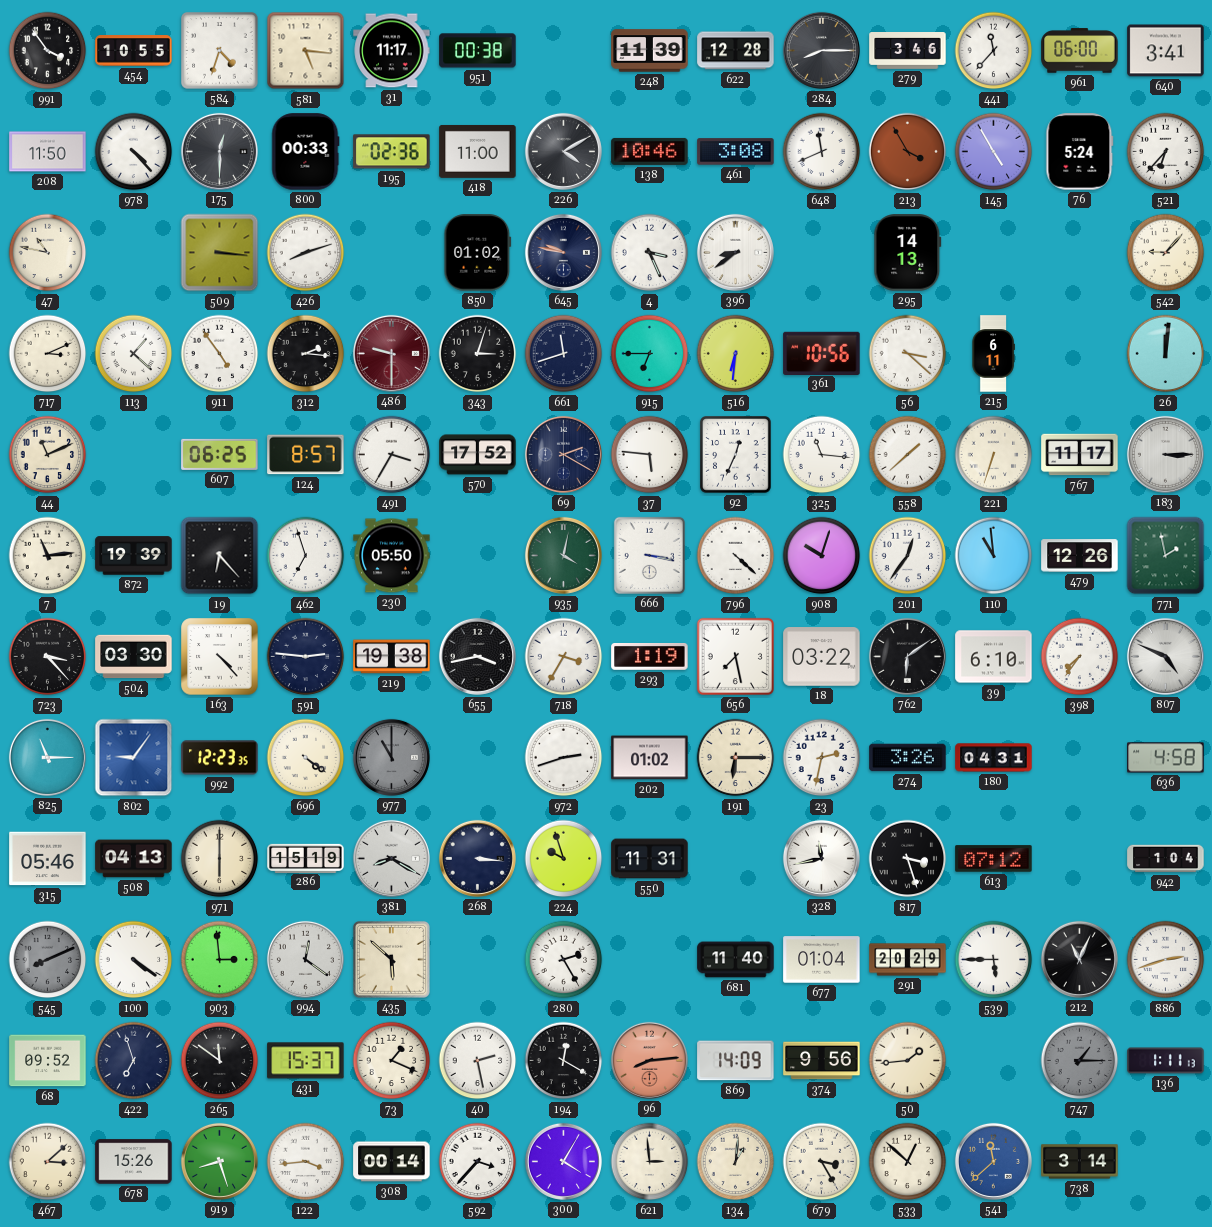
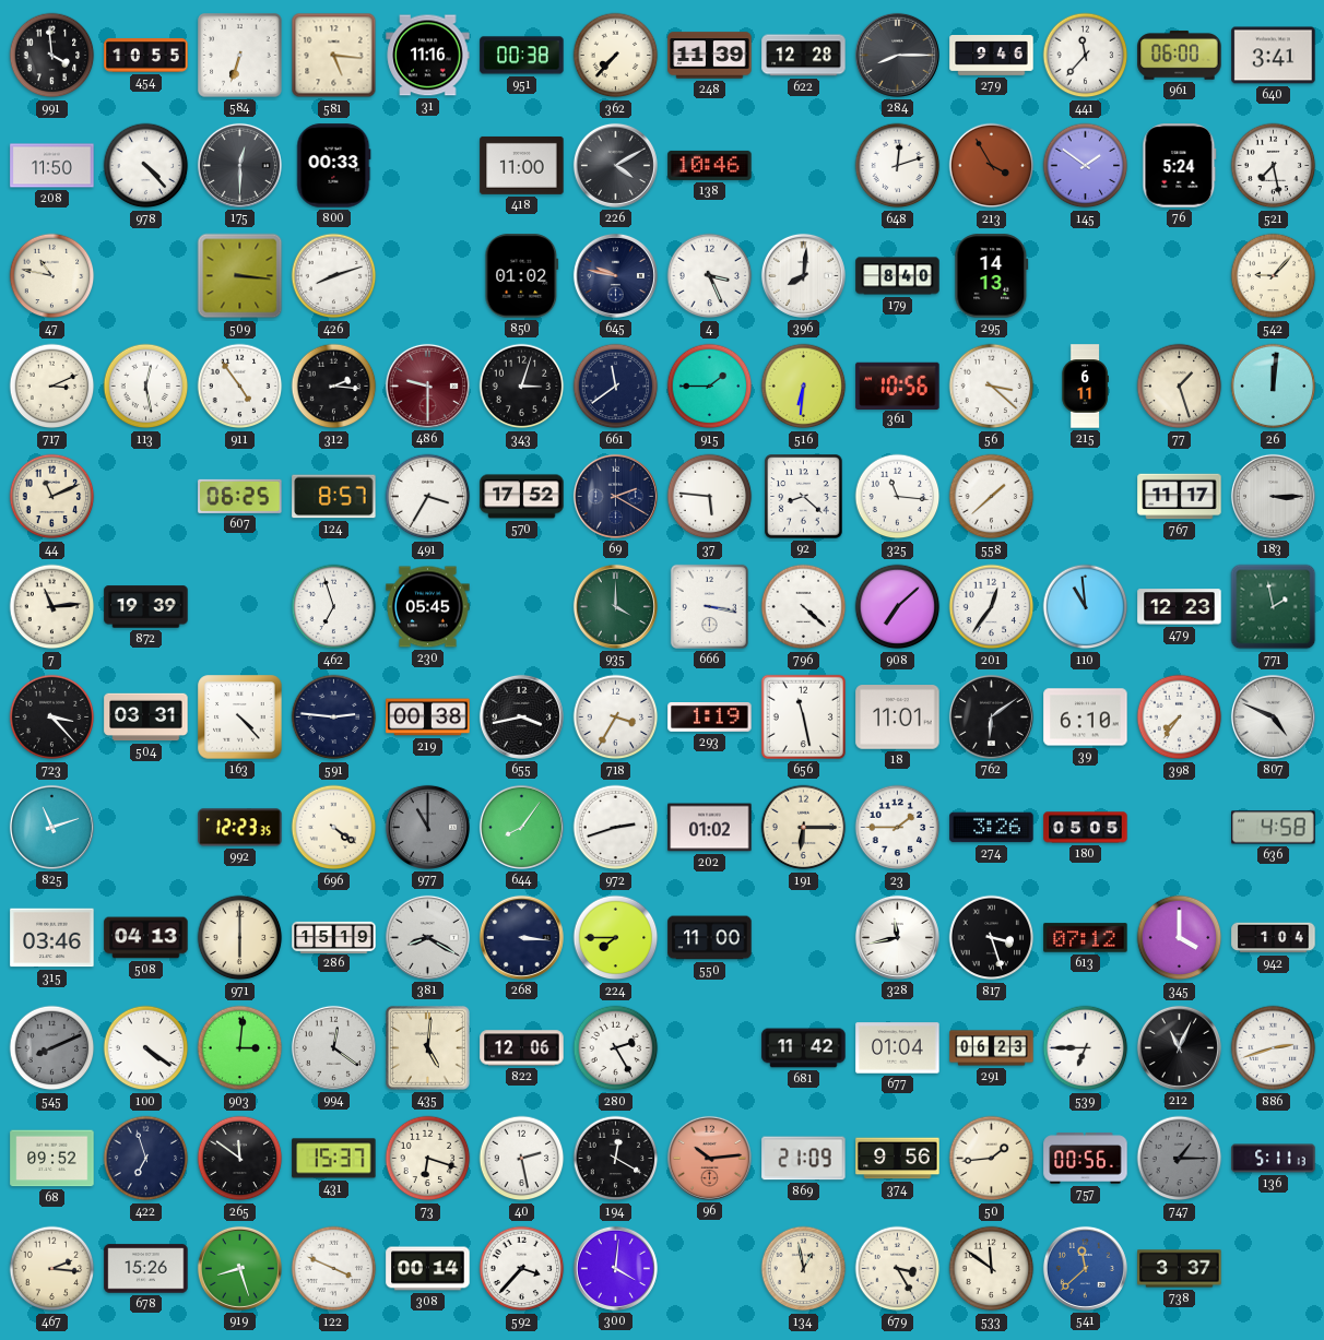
991: 3:54 -> 3:59
584: 4:33 -> 6:33
31: 11:17 -> 11:16
362: none -> 7:37
279: 3:46 -> 9:46
195: 02:36 -> none
461: 3:08 -> none
648: 11:41 -> 12:12
145: 4:55 -> 1:51
521: 6:37 -> 7:28
396: 8:39 -> 8:01
179: none -> 8:40
113: 1:22 -> 12:28
661: 11:42 -> 11:39
915: 6:45 -> 1:45
77: none -> 1:27
92: 12:34 -> 8:22
221: 6:33 -> none
19: 6:23 -> none
230: 05:50 -> 05:45
935: 4:02 -> 4:00
908: 10:03 -> 7:08
479: 12:26 -> 12:23
504: 03:30 -> 03:31
219: 19:38 -> 00:38
656: 7:28 -> 11:28
18: 03:22 -> 11:01
825: 11:15 -> 11:12
802: 9:06 -> none
644: none -> 8:06
23: 2:32 -> 1:45
180: 04:31 -> 05:05
315: 05:46 -> 03:46
224: 9:57 -> 7:45
550: 11:31 -> 11:00
345: none -> 4:00
903: 2:59 -> 3:01
435: 5:52 -> 5:01
822: none -> 12:06
681: 11:40 -> 11:42
291: 20:29 -> 06:23
539: 5:45 -> 6:45
73: 1:19 -> 6:18
96: 8:14 -> 10:14
869: 14:09 -> 21:09
757: none -> 00:56
136: 1:11 -> 5:11
467: 3:08 -> 2:16
122: 3:44 -> 3:49
300: 4:05 -> 4:01
621: 2:59 -> none
134: 1:01 -> 12:58
533: 12:52 -> 11:51
738: 3:14 -> 3:37
